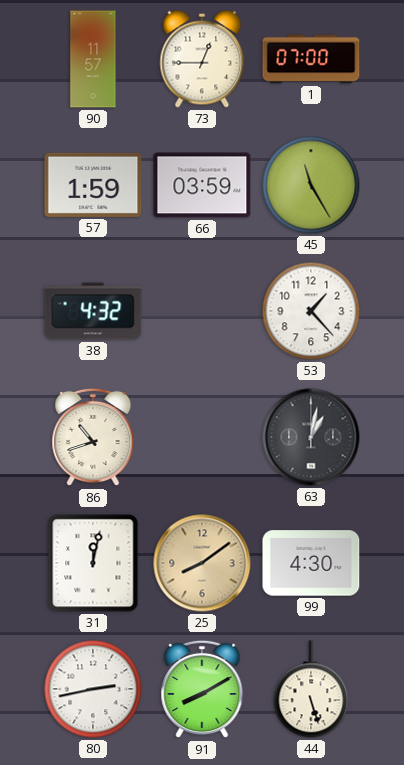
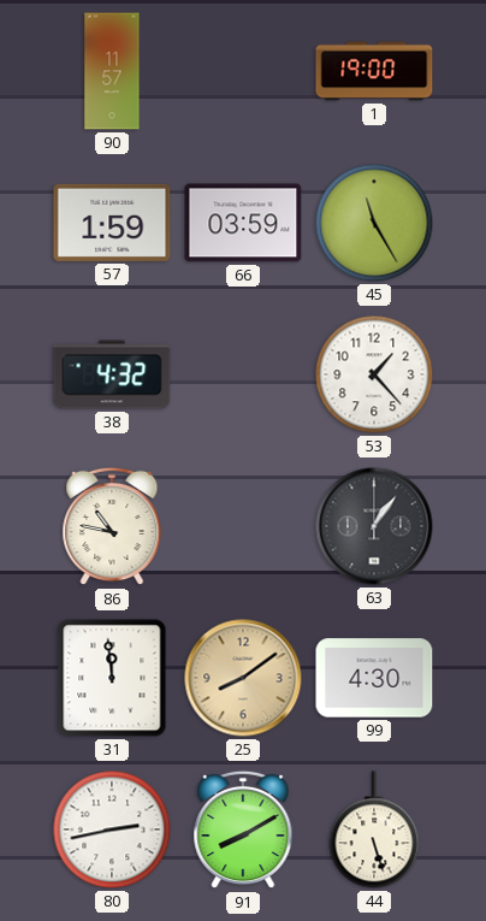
73: 12:45 -> none
1: 07:00 -> 19:00
86: 10:42 -> 10:47
63: 1:02 -> 1:06
31: 12:02 -> 11:59
